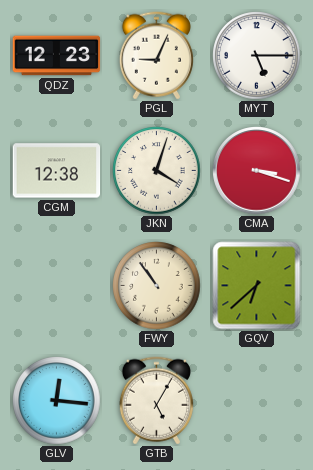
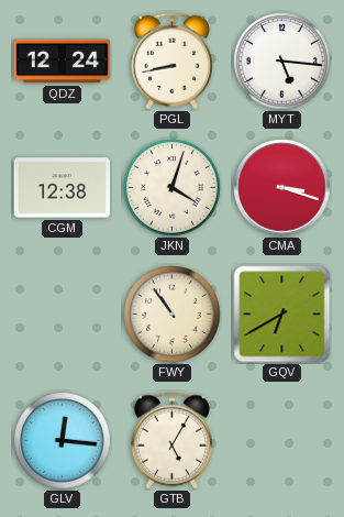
QDZ: 12:23 -> 12:24
PGL: 9:04 -> 8:43
MYT: 5:15 -> 5:16
GQV: 6:38 -> 6:40
